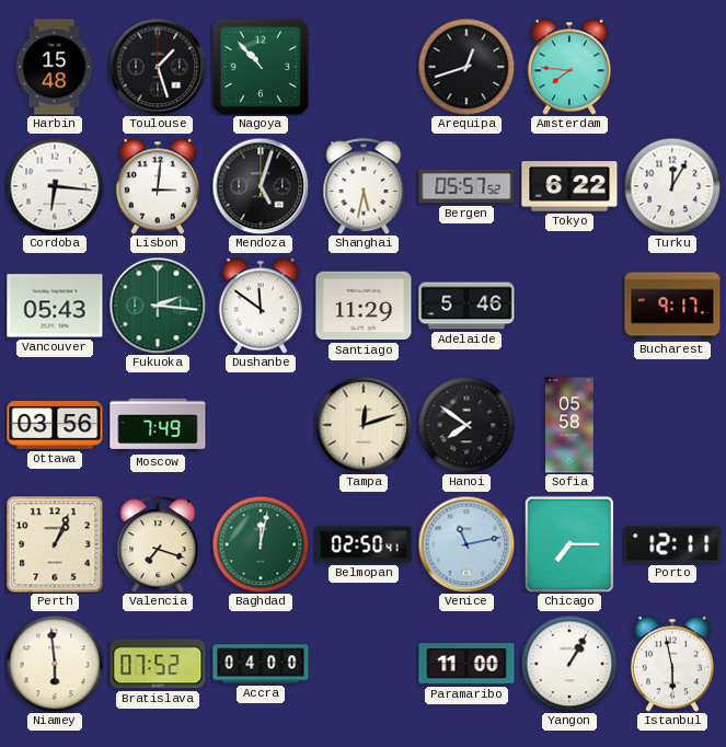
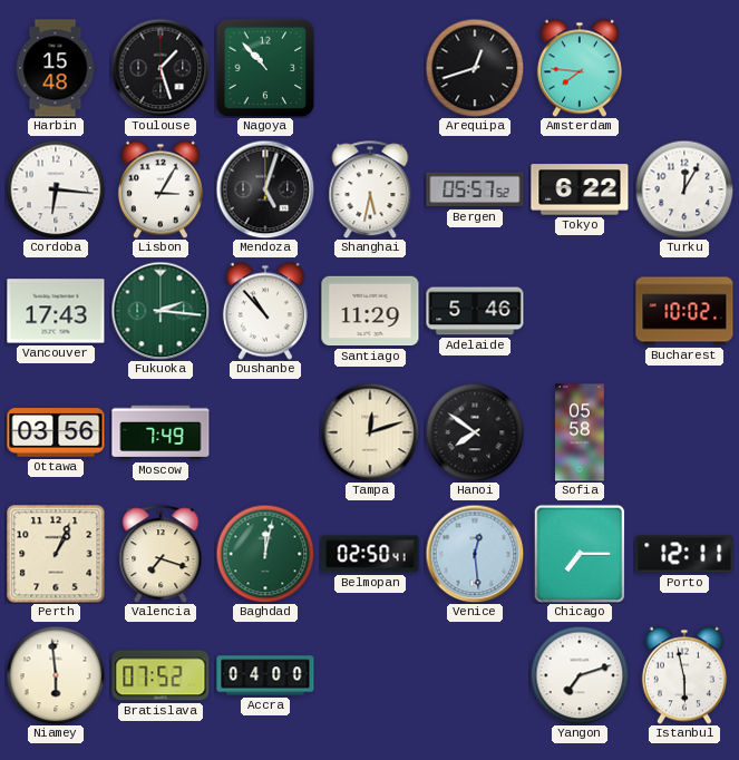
Lisbon: 3:01 -> 3:05
Vancouver: 05:43 -> 17:43
Dushanbe: 11:51 -> 10:53
Bucharest: 9:17 -> 10:02
Venice: 11:13 -> 12:29
Paramaribo: 11:00 -> none
Yangon: 1:05 -> 7:12
